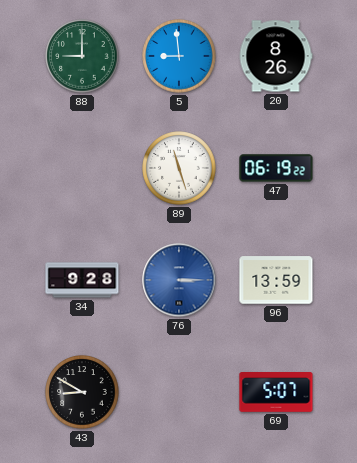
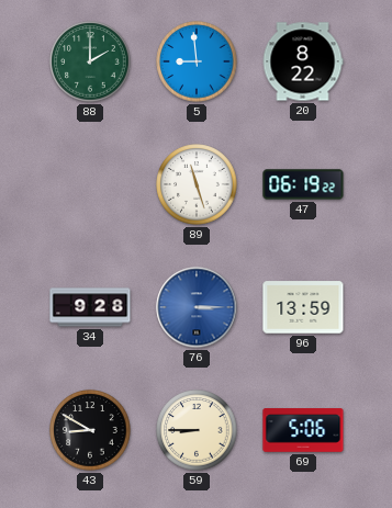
88: 9:00 -> 2:00
20: 8:26 -> 8:22
59: none -> 8:45
69: 5:07 -> 5:06
